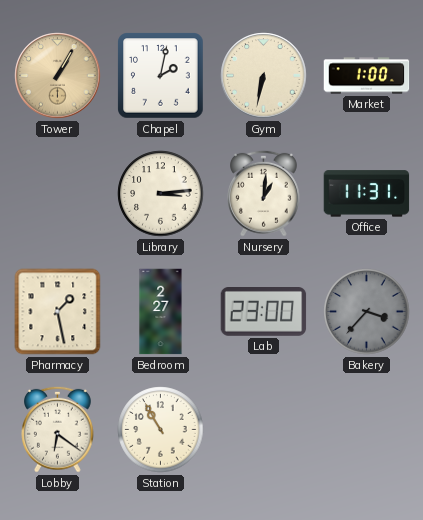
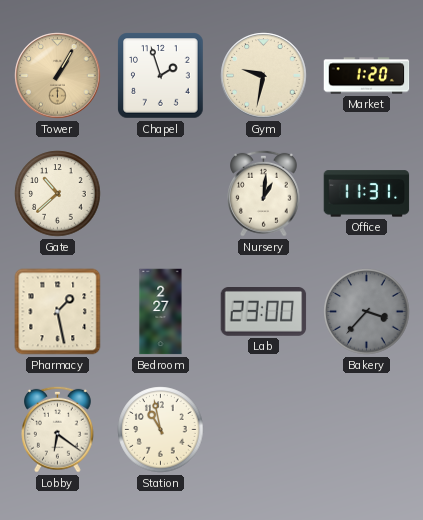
Chapel: 2:02 -> 1:57
Gym: 6:32 -> 9:32
Market: 1:00 -> 1:20
Gate: none -> 10:38
Library: 3:14 -> none
Station: 10:55 -> 10:58
